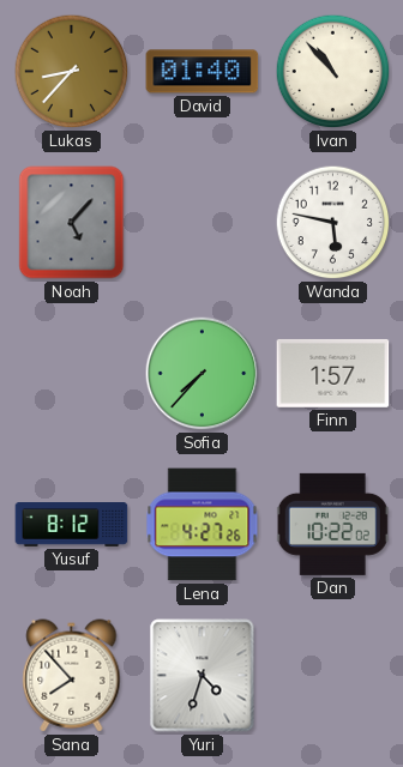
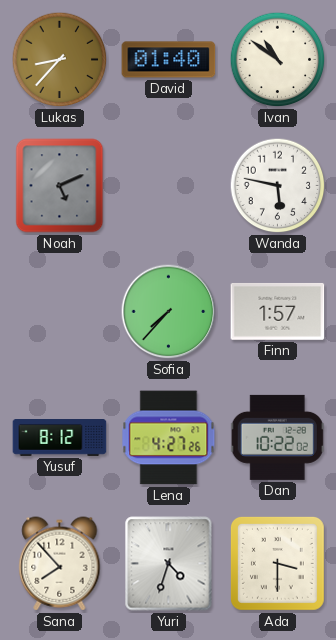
Ivan: 10:53 -> 10:51
Noah: 5:07 -> 5:11
Ada: none -> 3:30
